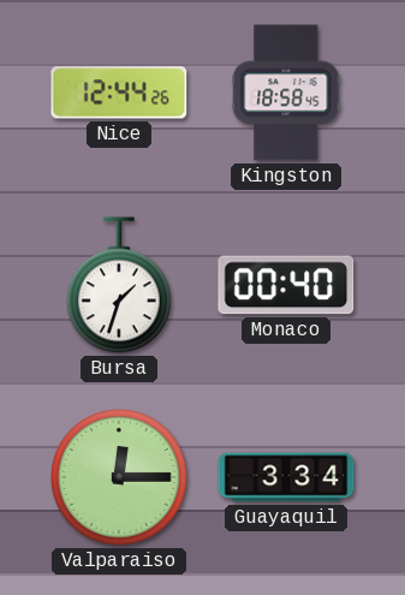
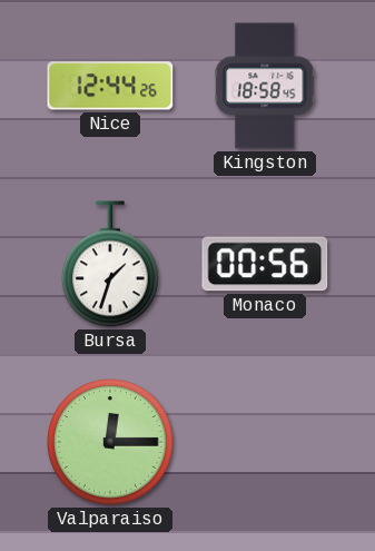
Monaco: 00:40 -> 00:56
Guayaquil: 3:34 -> none
